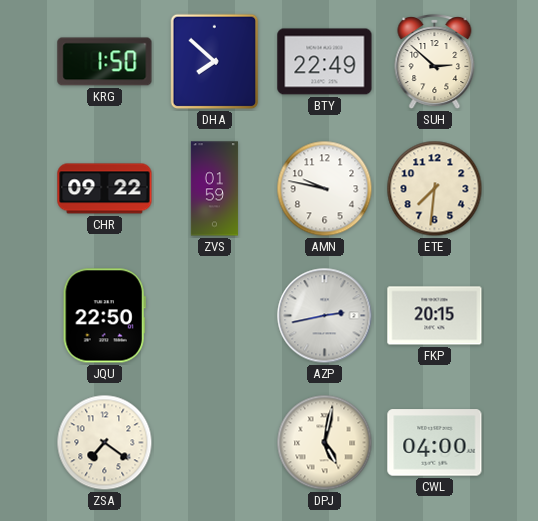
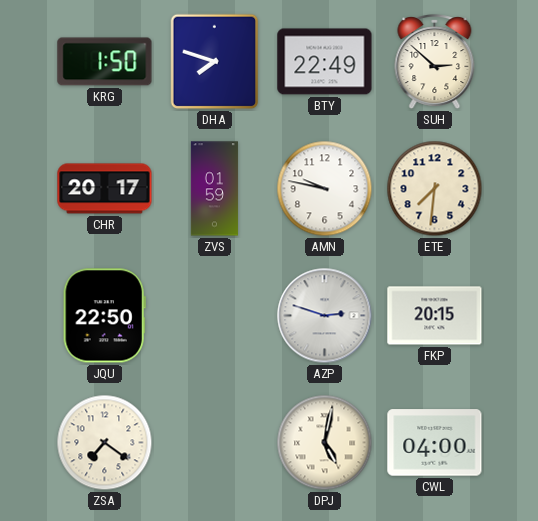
DHA: 7:52 -> 7:48
CHR: 09:22 -> 20:17
AZP: 2:43 -> 2:48
